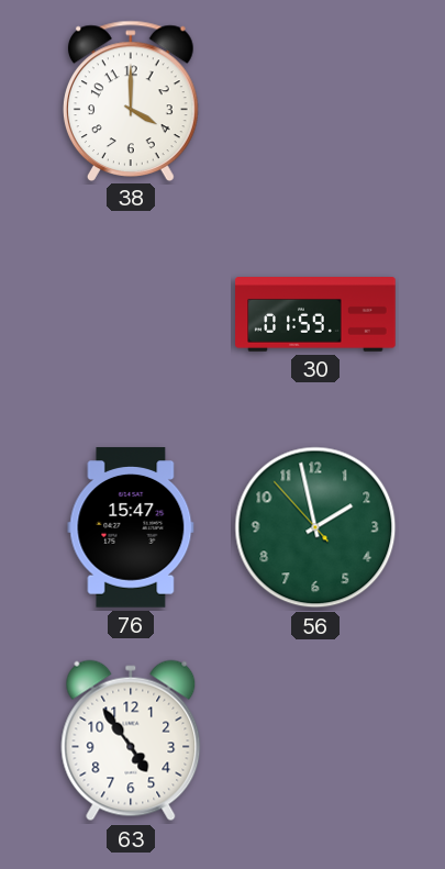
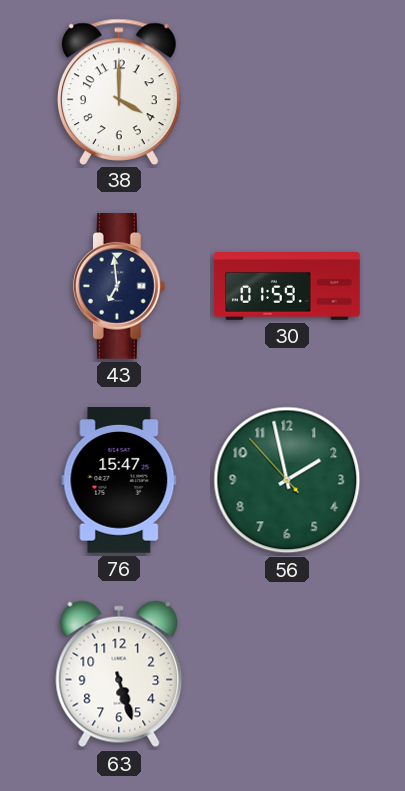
43: none -> 6:59
63: 4:54 -> 5:27
